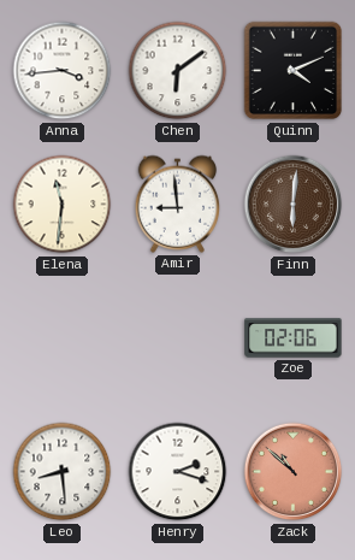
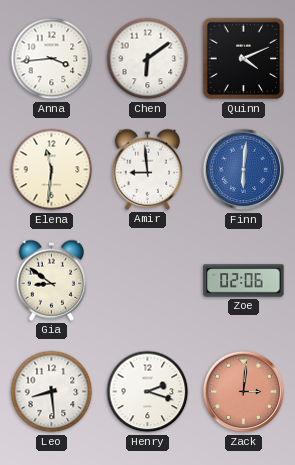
Finn dial: brown -> blue
Gia: none -> 8:51
Zack: 10:52 -> 3:01
